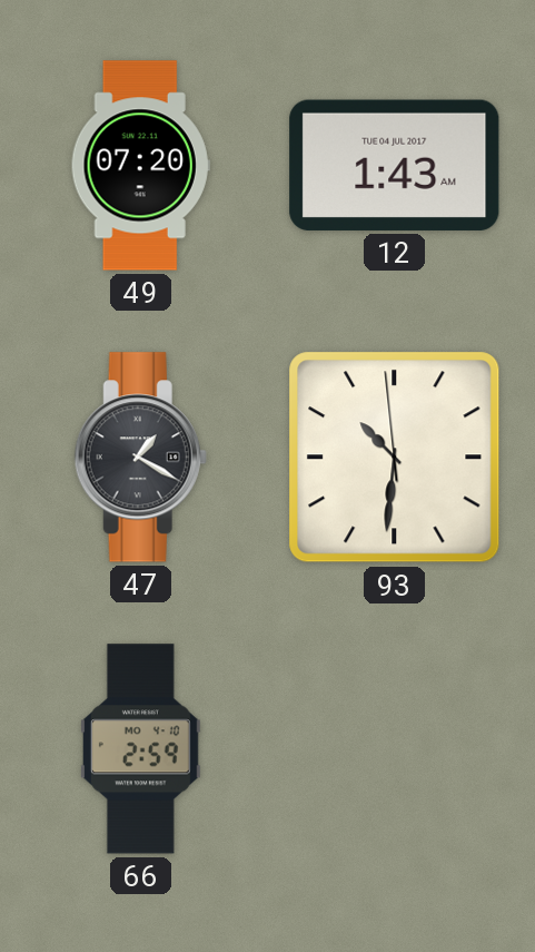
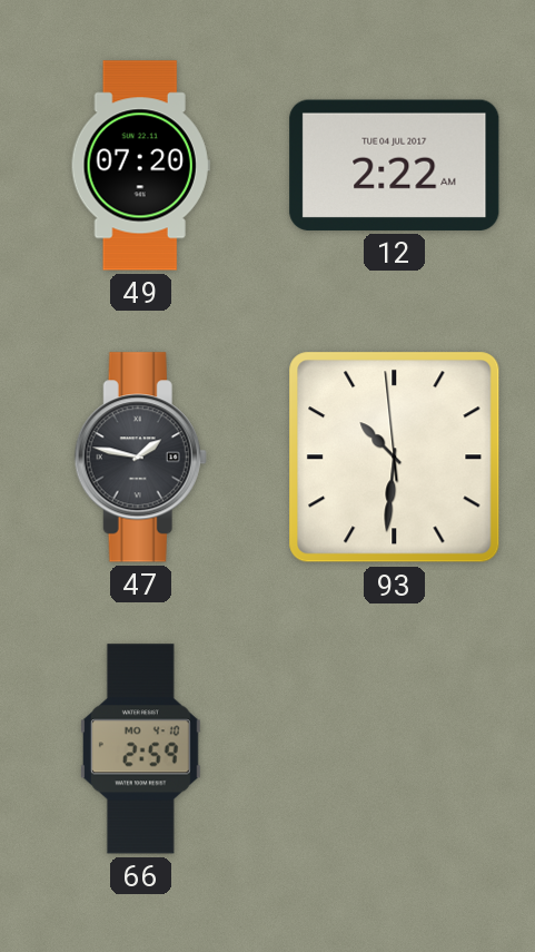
12: 1:43 -> 2:22
47: 1:20 -> 1:47
